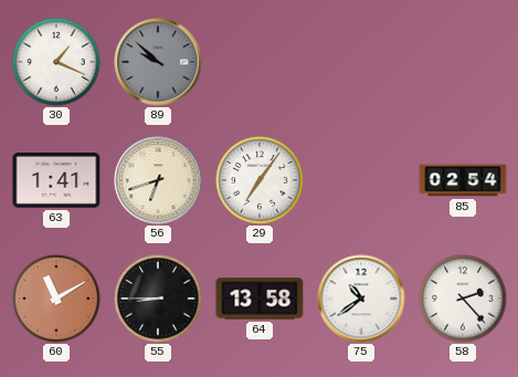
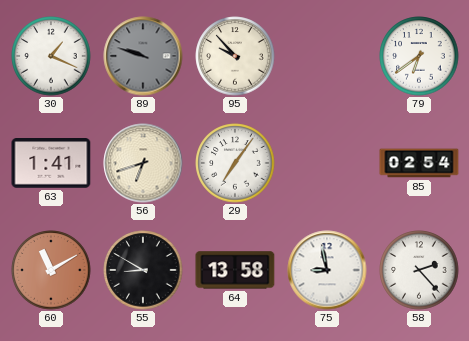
89: 9:52 -> 9:48
95: none -> 9:53
79: none -> 6:39
55: 8:45 -> 8:50
75: 10:39 -> 8:58
